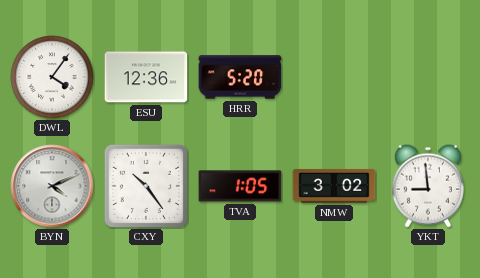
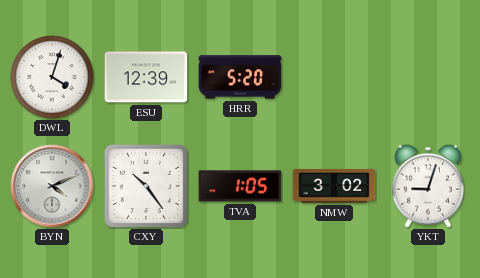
DWL: 4:06 -> 4:03
ESU: 12:36 -> 12:39
YKT: 8:59 -> 9:03
